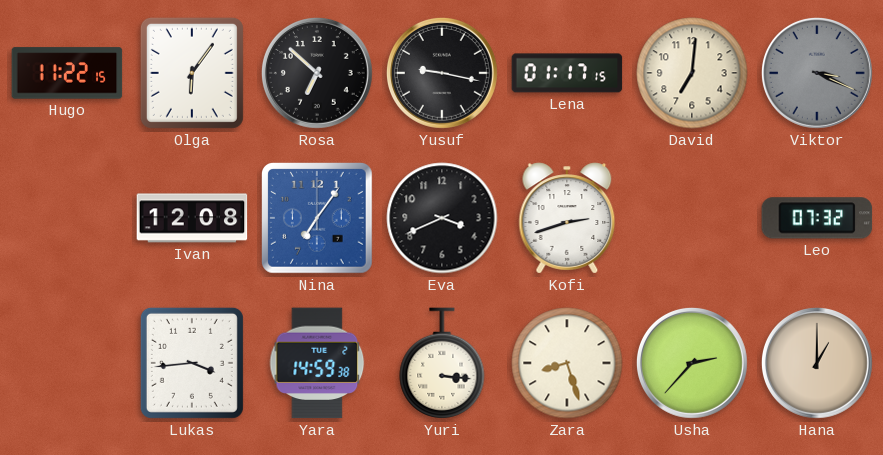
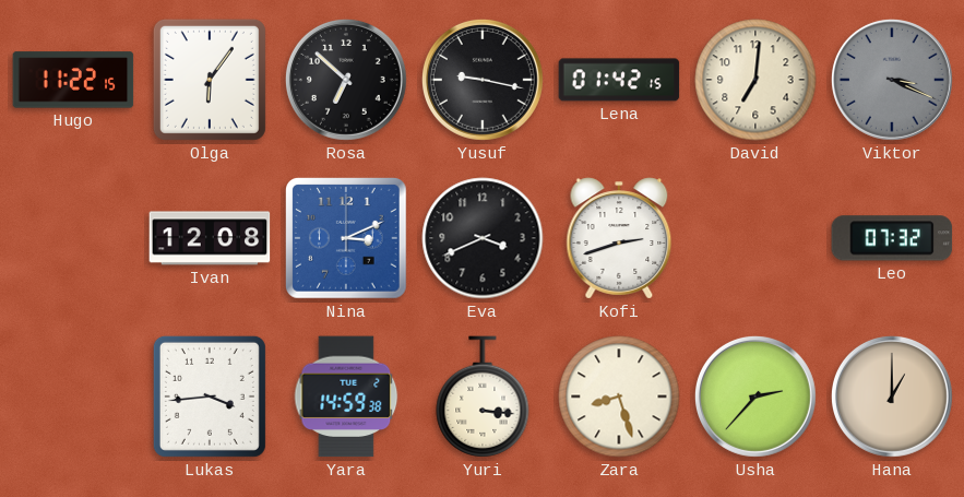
Lena: 01:17 -> 01:42
Nina: 7:06 -> 3:11
